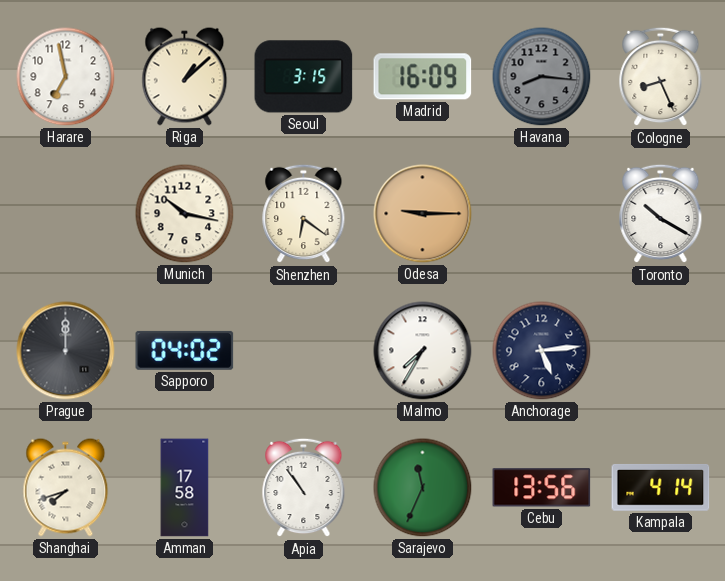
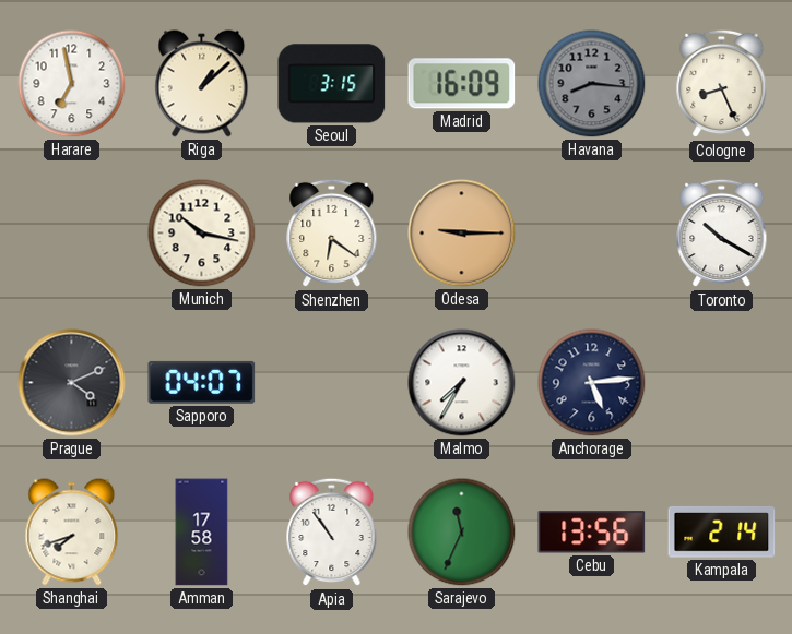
Prague: 12:00 -> 4:11
Sapporo: 04:02 -> 04:07
Kampala: 4:14 -> 2:14
